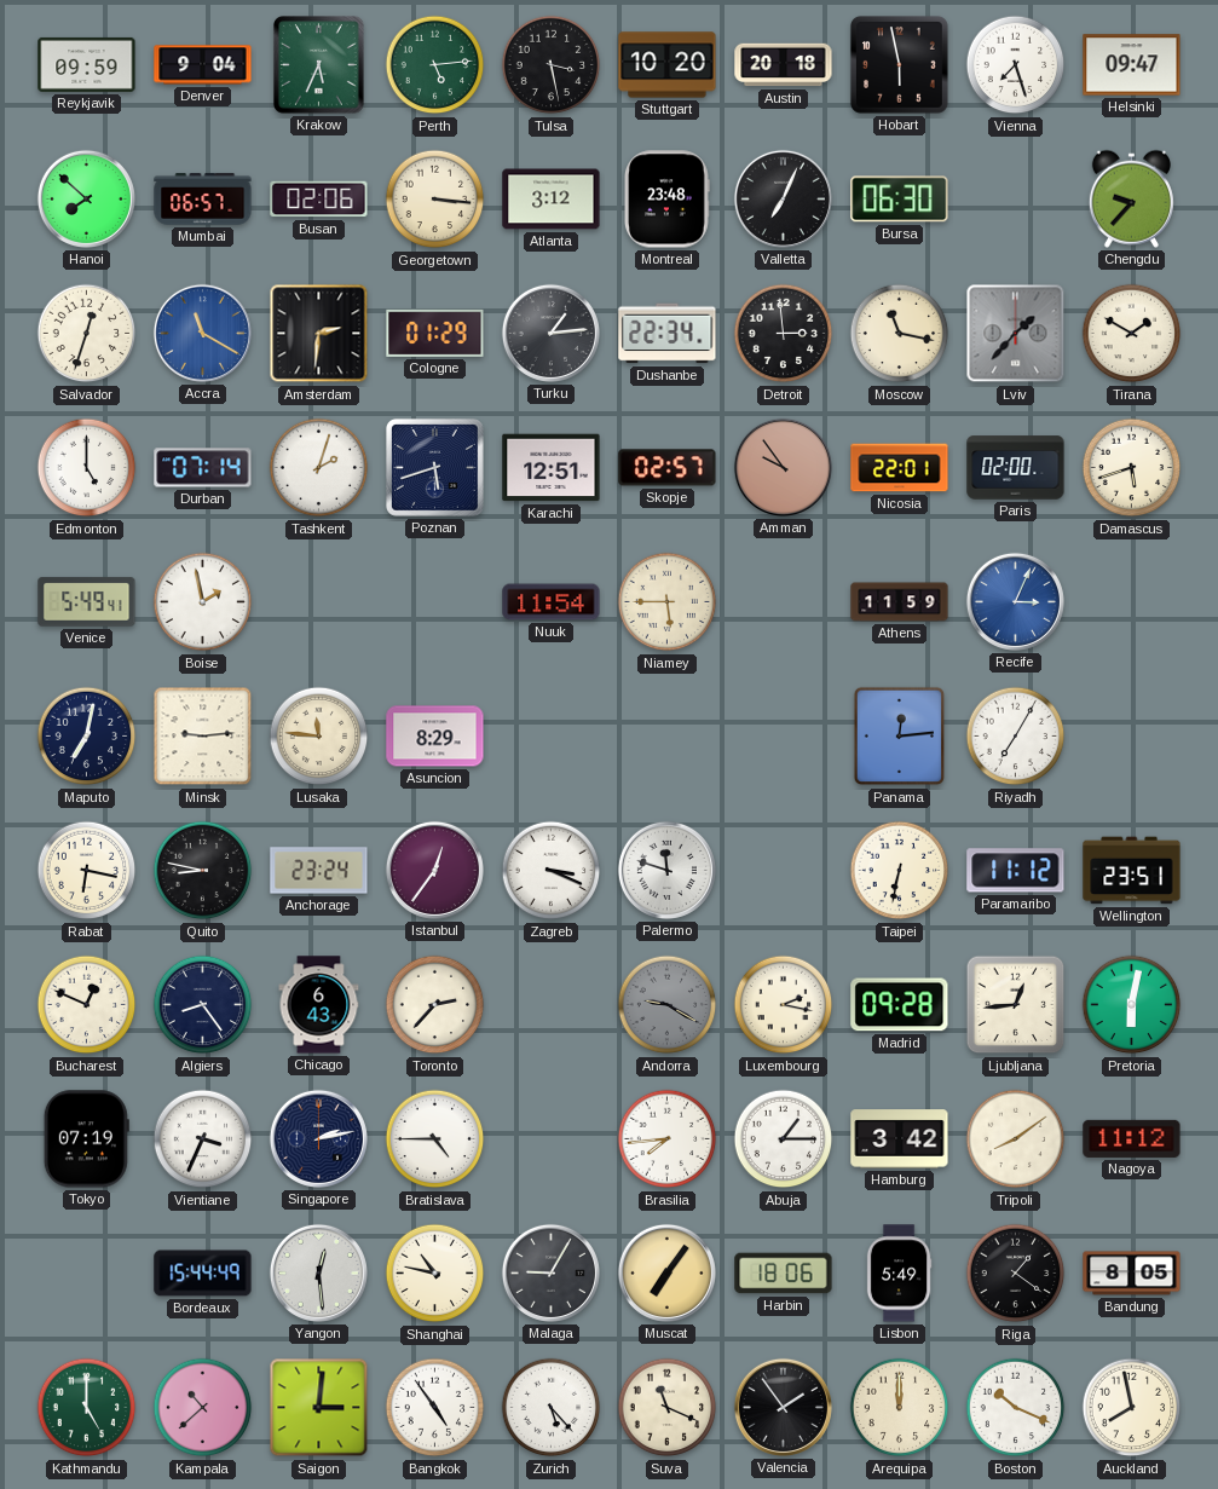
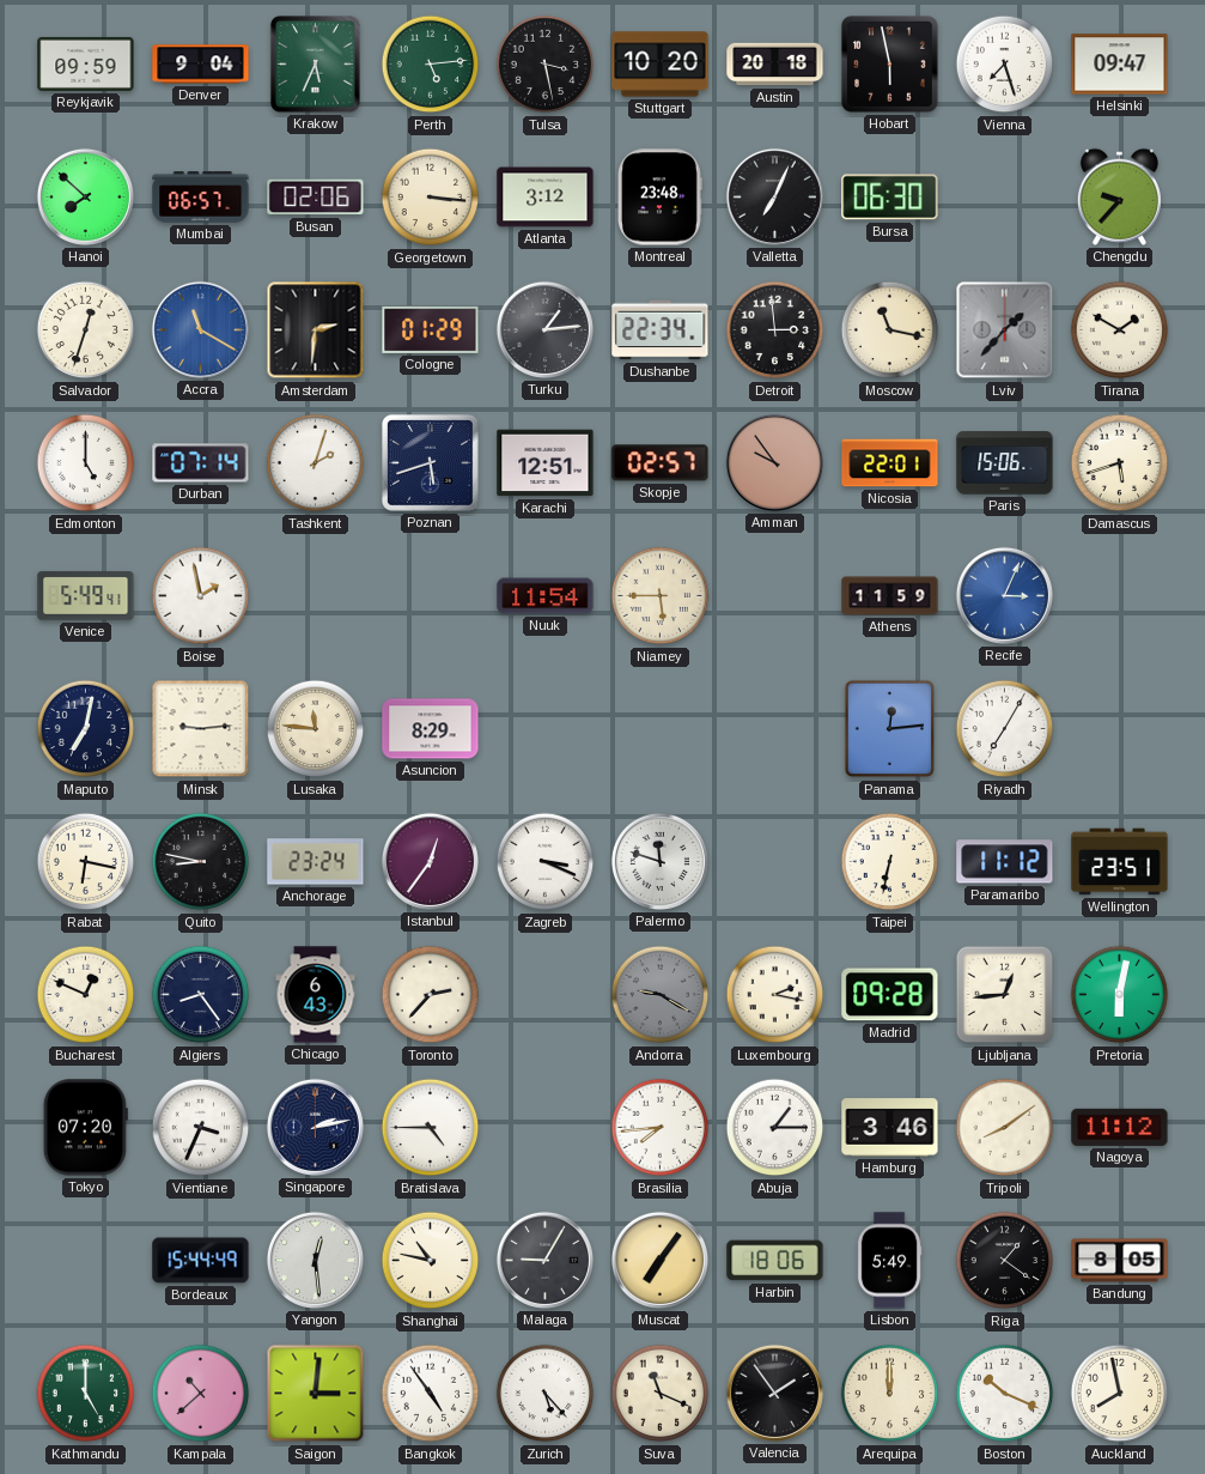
Paris: 02:00 -> 15:06
Tokyo: 07:19 -> 07:20
Hamburg: 3:42 -> 3:46
